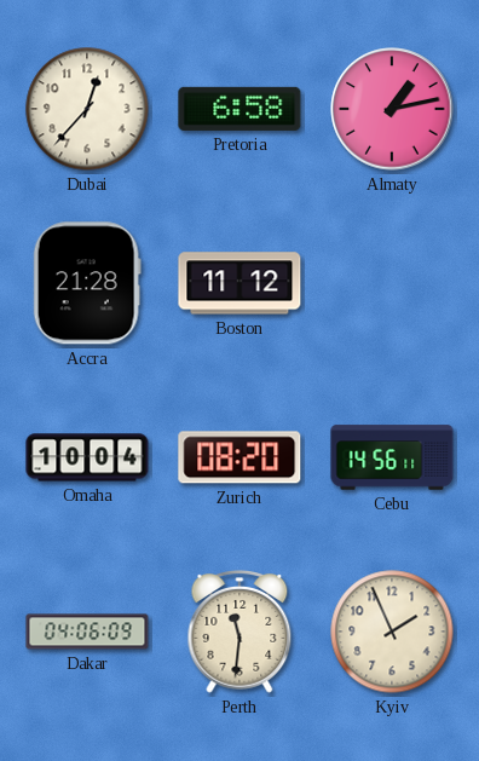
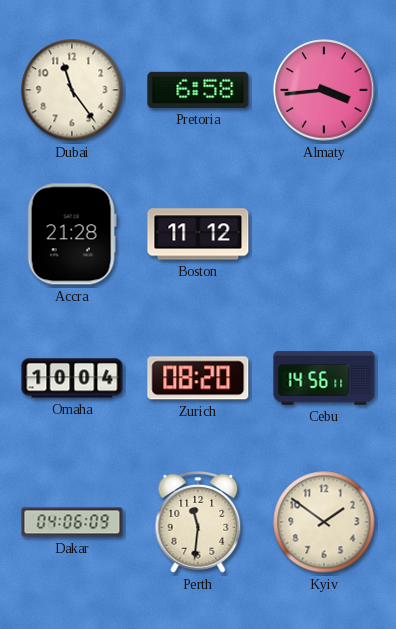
Dubai: 12:37 -> 11:24
Almaty: 1:13 -> 3:44
Kyiv: 1:56 -> 1:51
